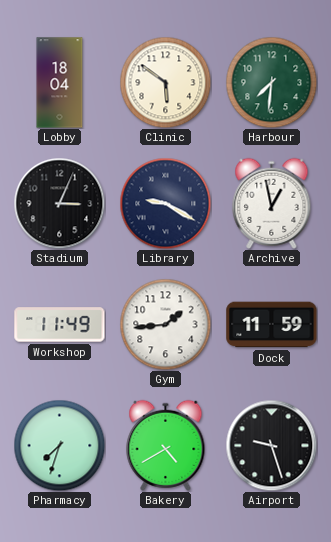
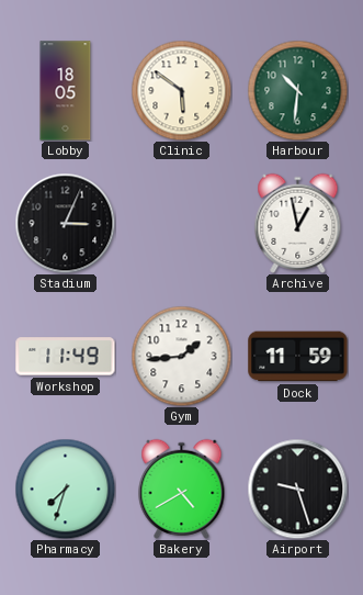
Lobby: 18:04 -> 18:05
Harbour: 7:31 -> 10:31
Library: 9:20 -> none
